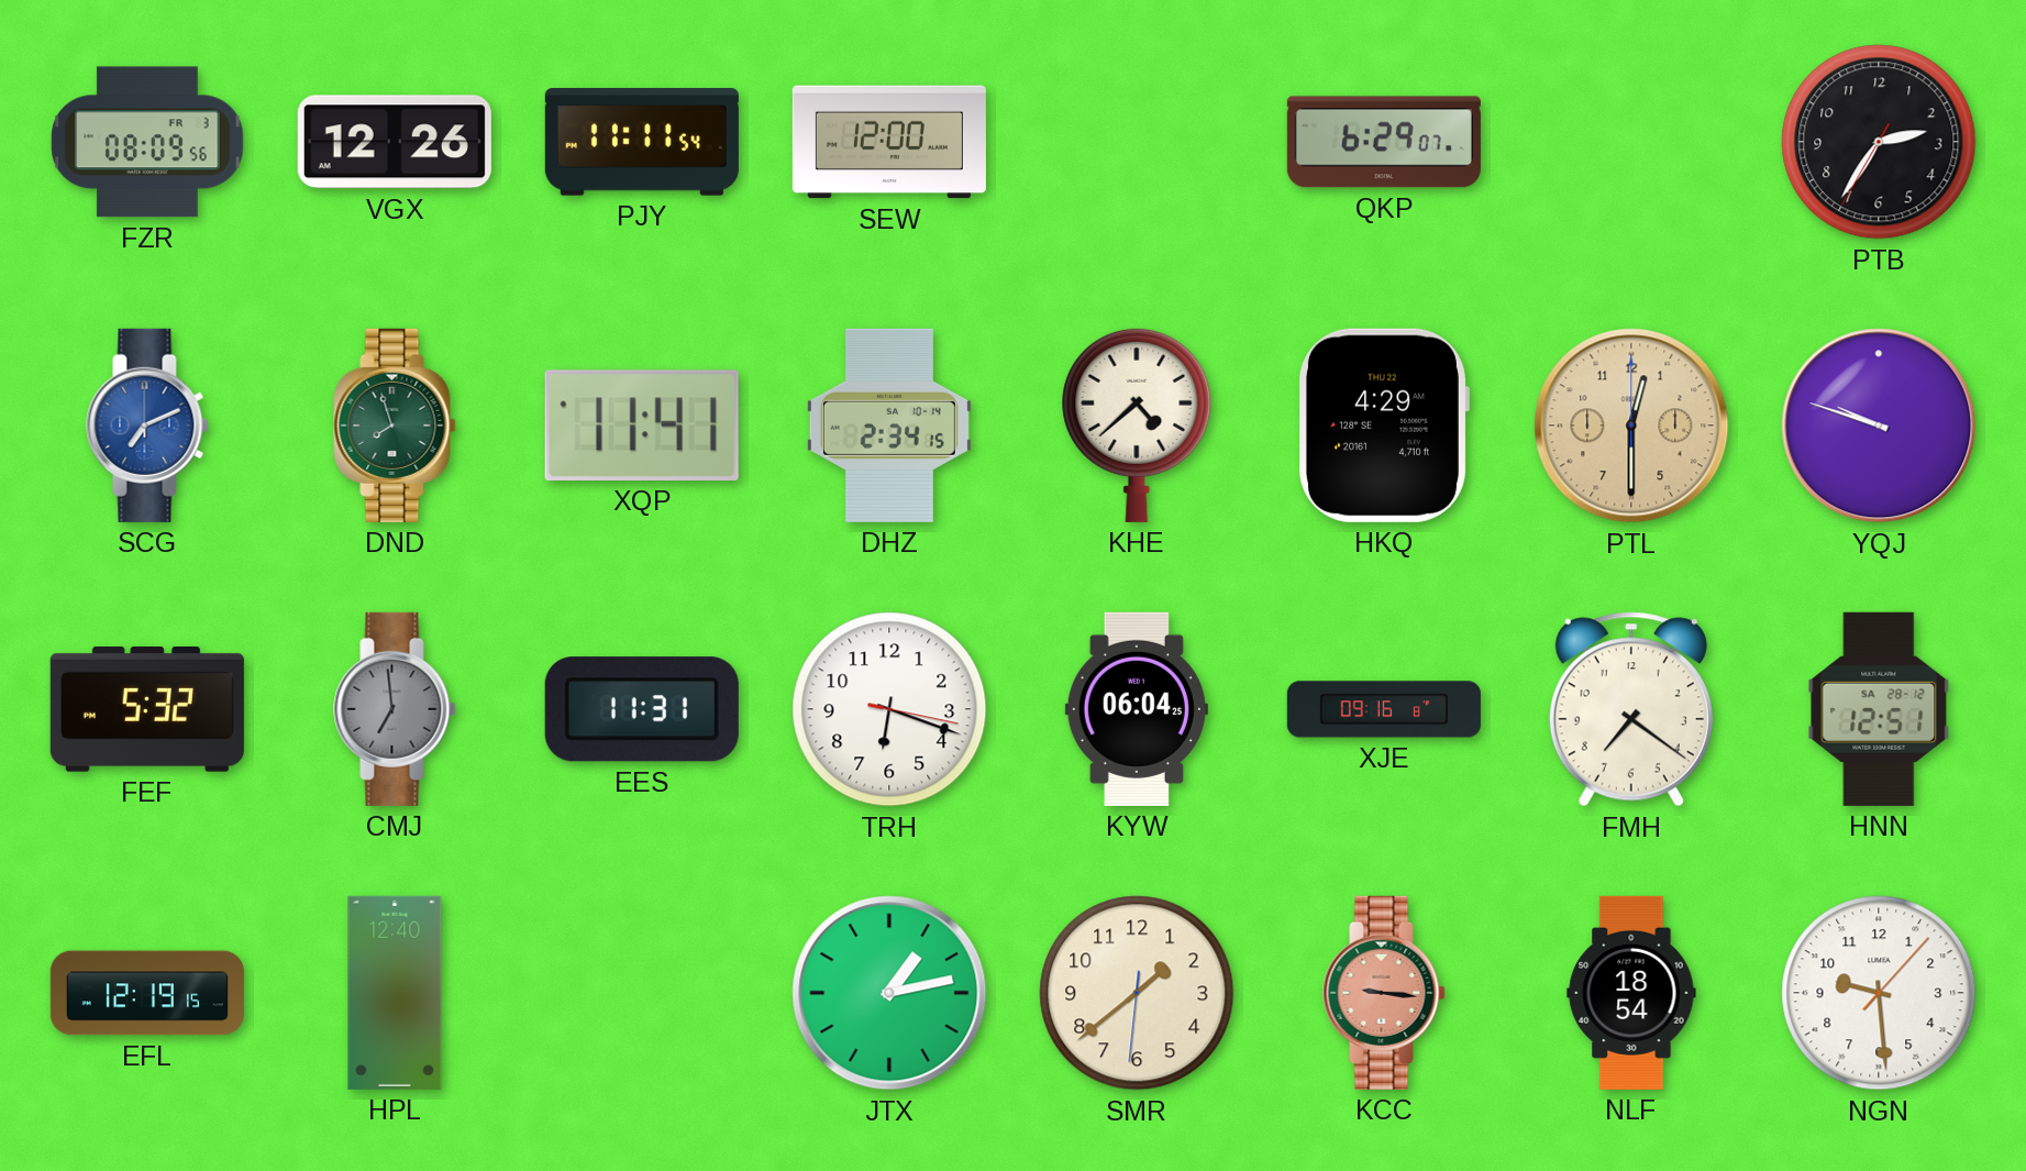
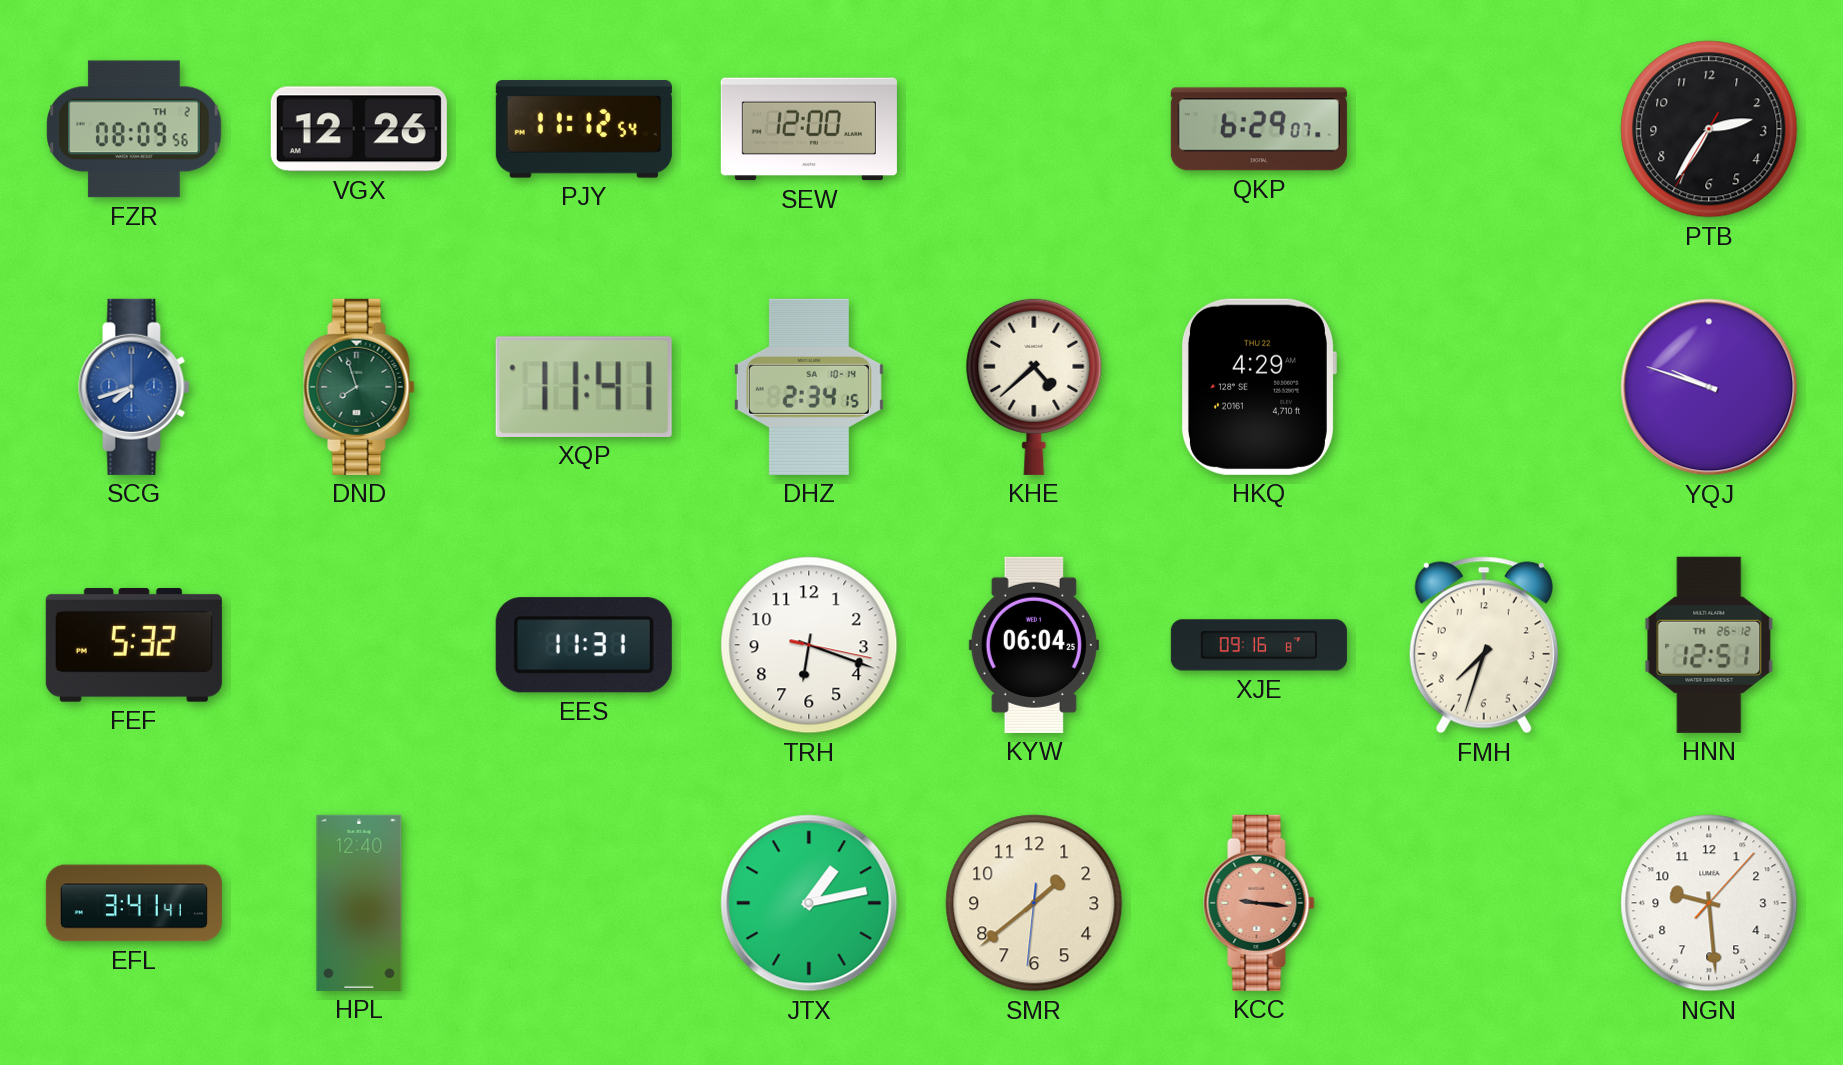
FZR date: FR 3 -> TH 2
PJY: 11:11 -> 11:12
SCG: 7:11 -> 7:42
PTL: 12:30 -> none
CMJ: 6:59 -> none
FMH: 7:21 -> 7:33
HNN date: SA 28-12 -> TH 26-12
EFL: 12:19 -> 3:41
NLF: 18:54 -> none
